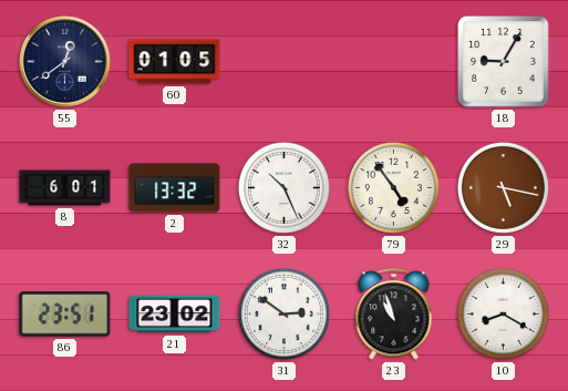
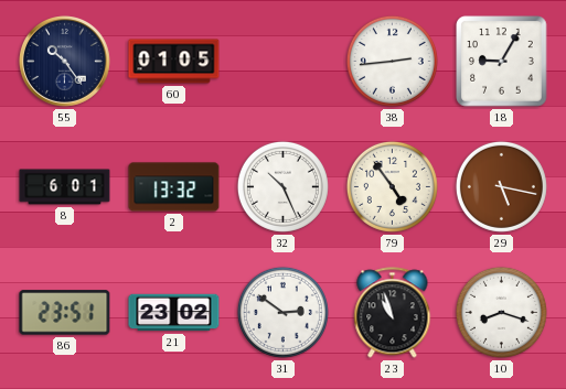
55: 12:39 -> 10:24
38: none -> 2:44
10: 8:20 -> 8:18
